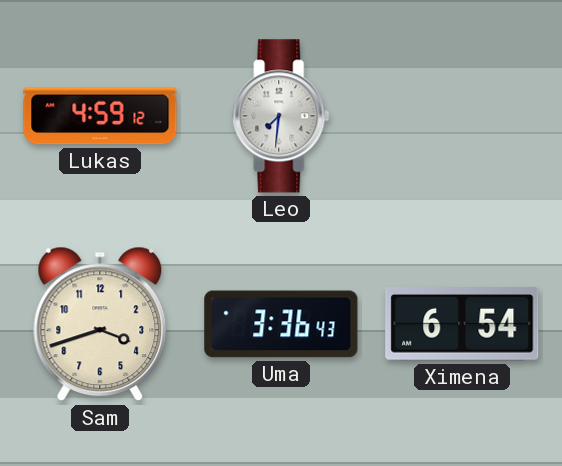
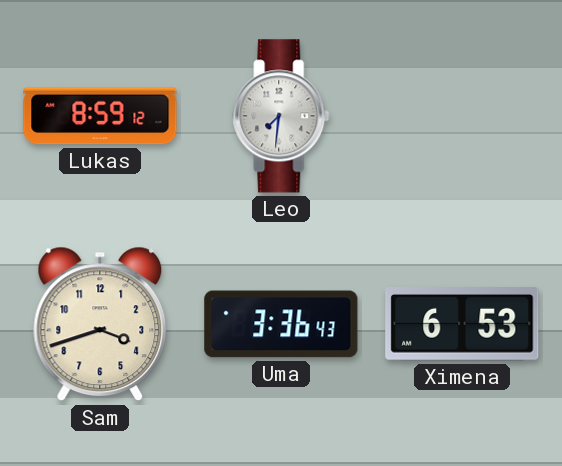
Lukas: 4:59 -> 8:59
Ximena: 6:54 -> 6:53
